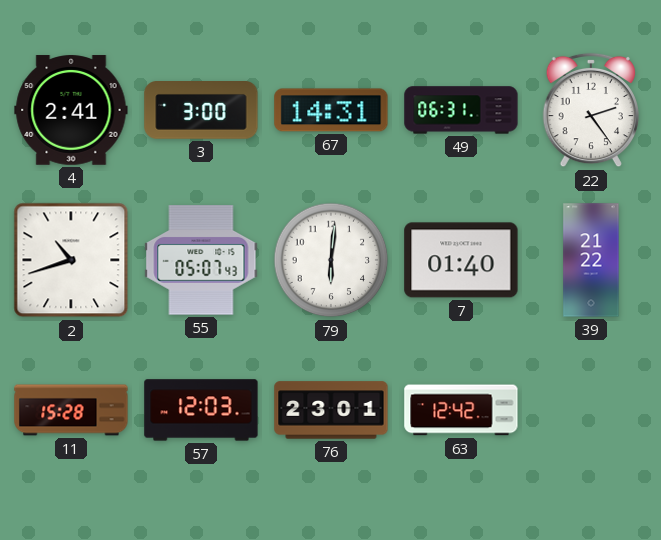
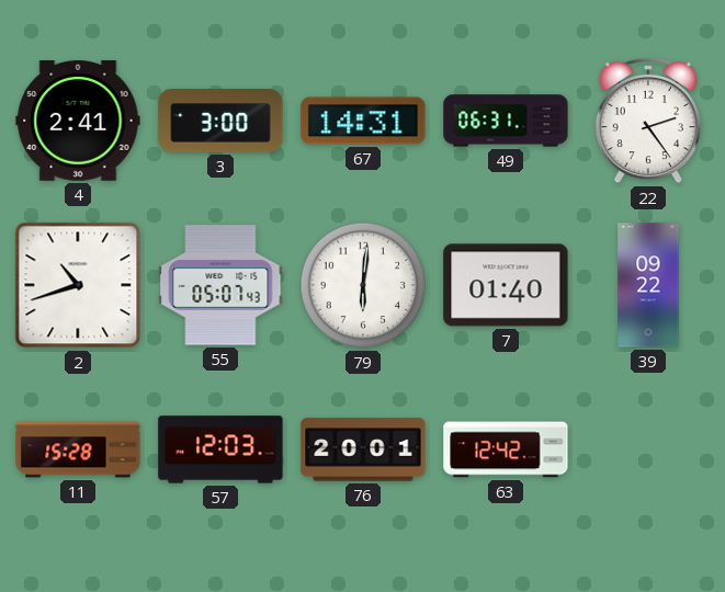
39: 21:22 -> 09:22
76: 23:01 -> 20:01
